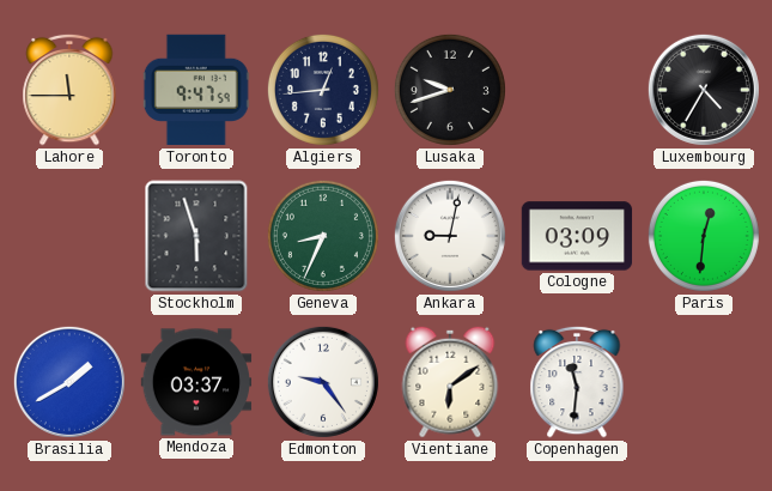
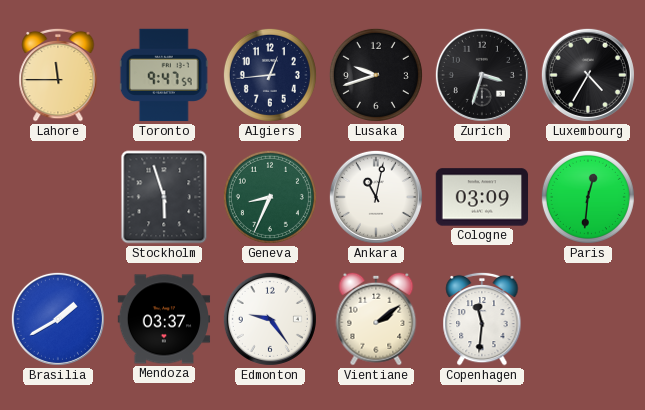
Zurich: none -> 3:33
Ankara: 9:02 -> 11:02
Vientiane: 6:09 -> 2:09
